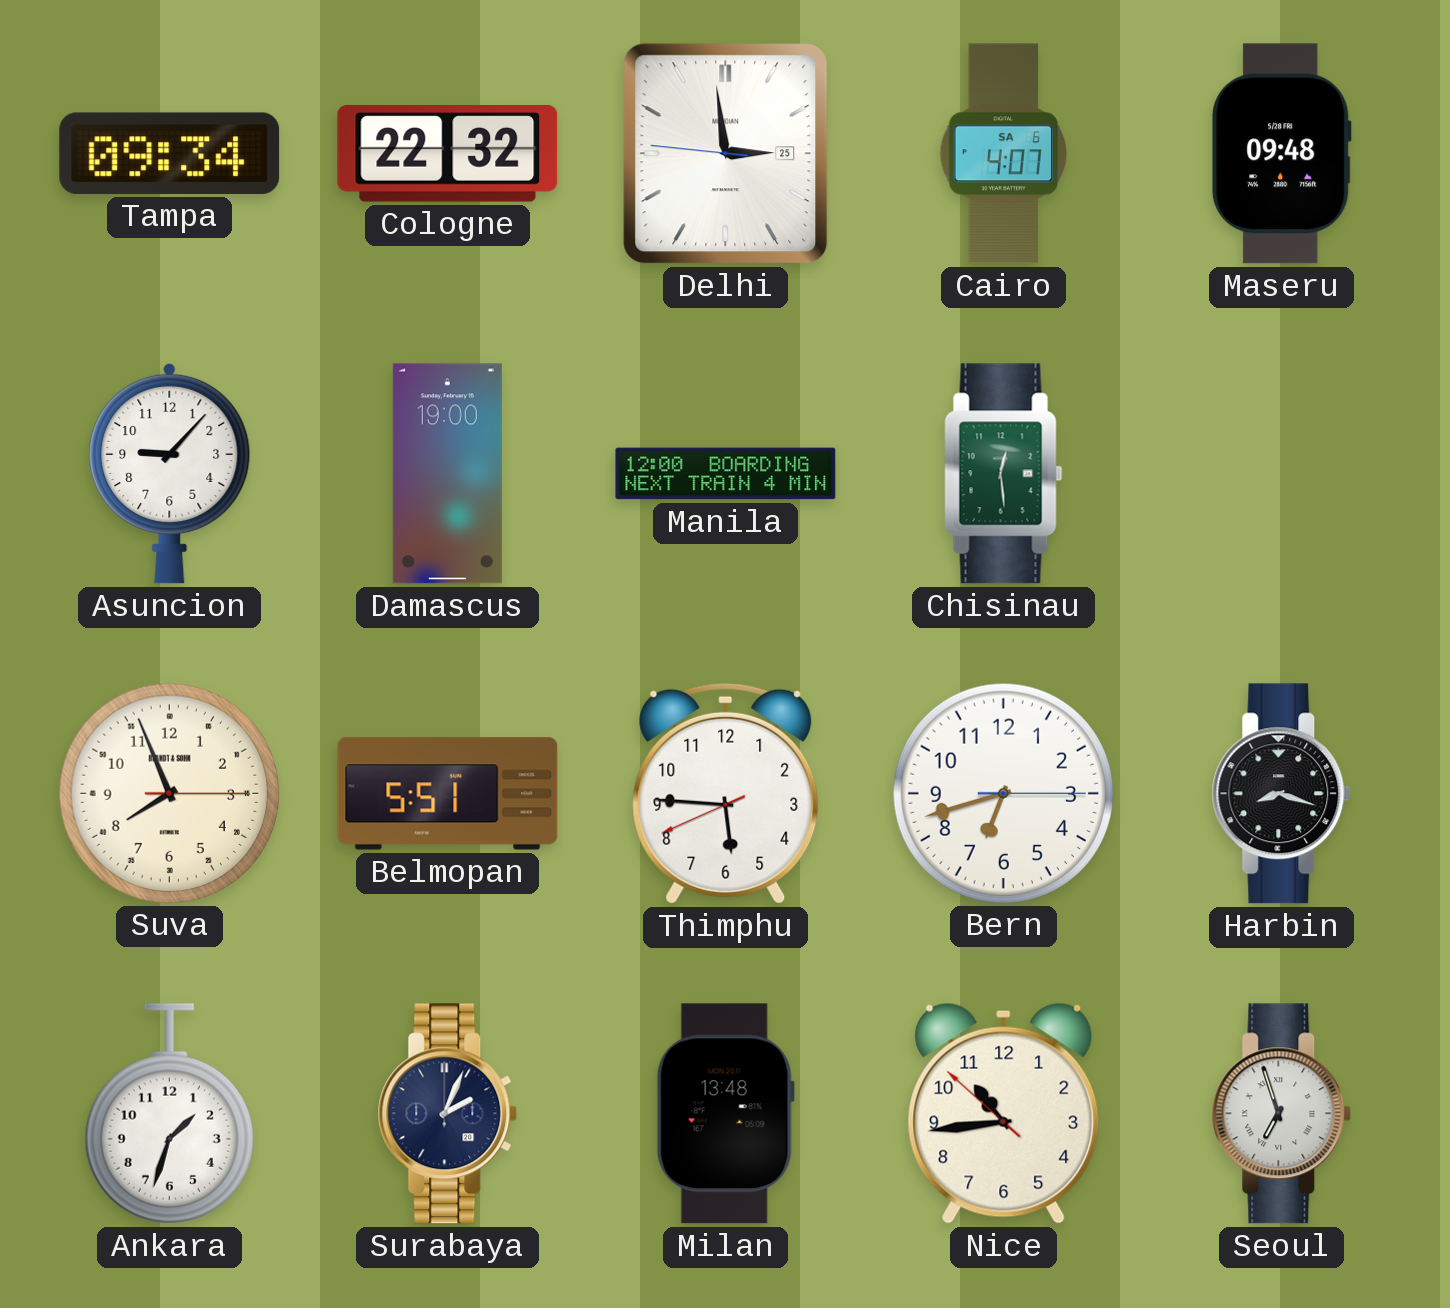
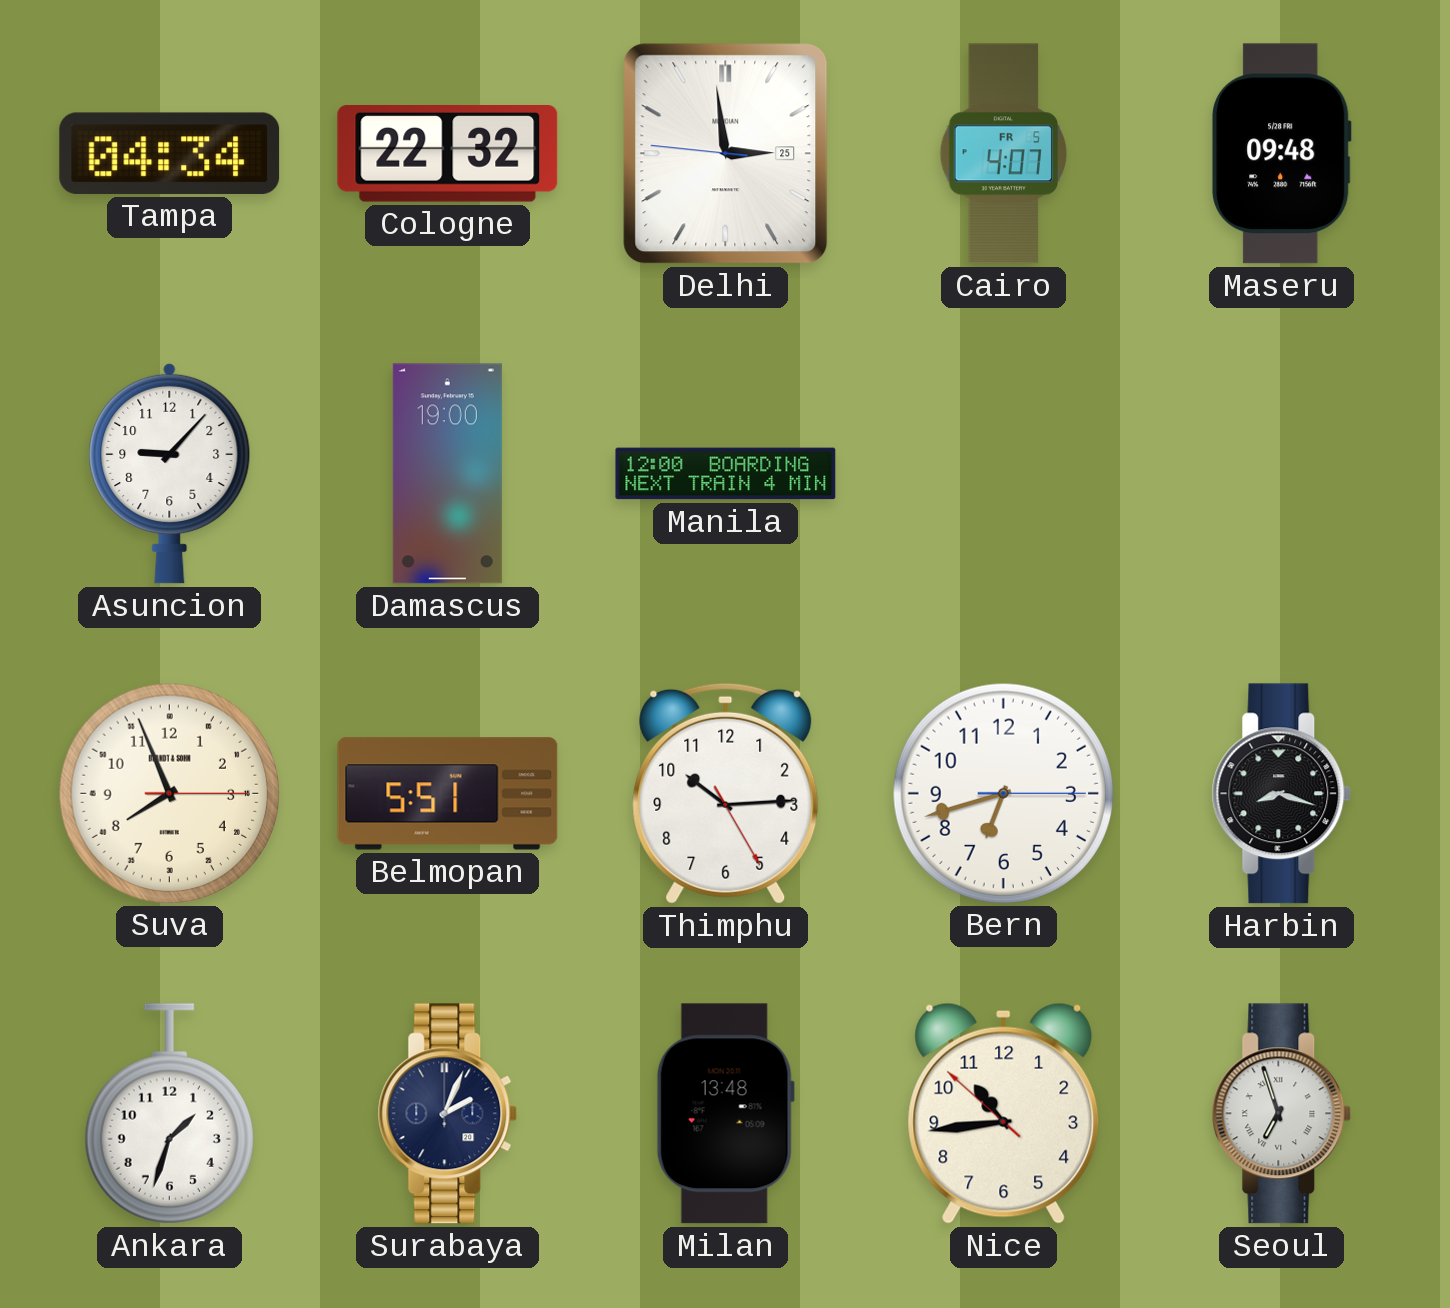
Tampa: 09:34 -> 04:34
Cairo date: SA 6 -> FR 5
Chisinau: 12:29 -> none
Thimphu: 5:45 -> 10:14
